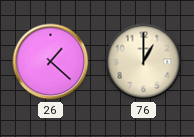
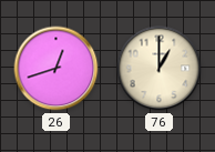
26: 1:22 -> 12:42
